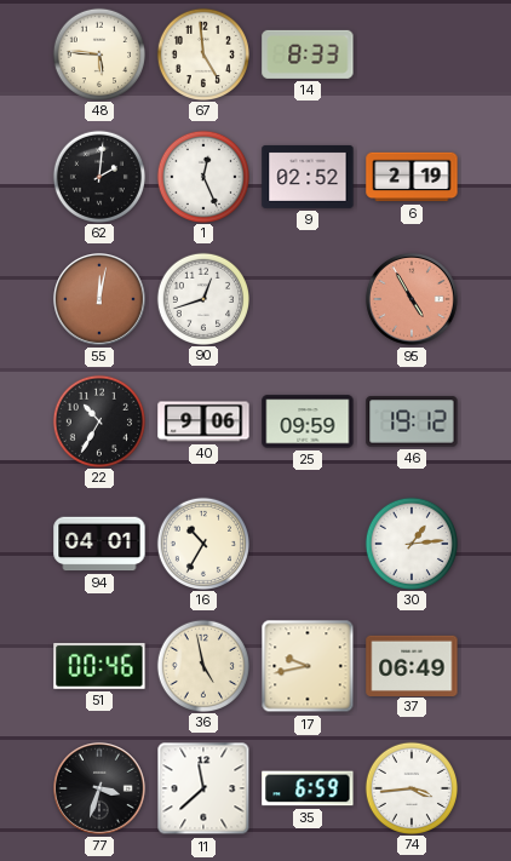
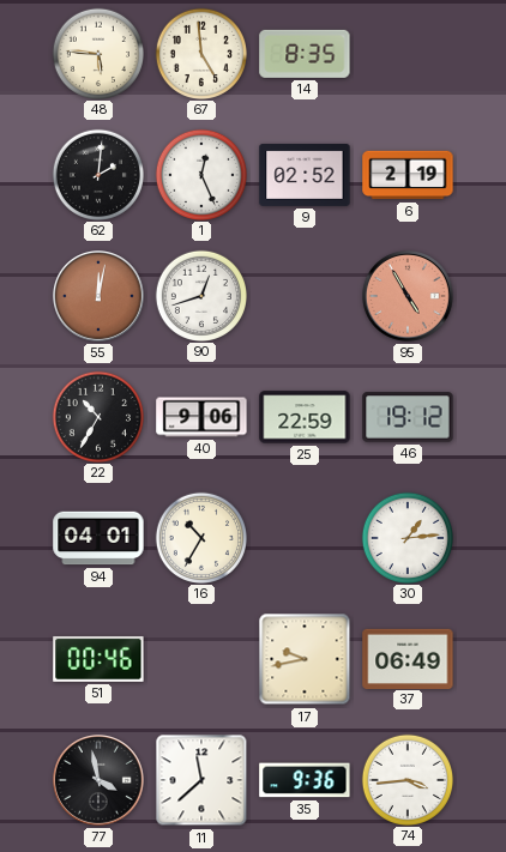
14: 8:33 -> 8:35
25: 09:59 -> 22:59
36: 4:58 -> none
77: 3:33 -> 3:58
35: 6:59 -> 9:36
